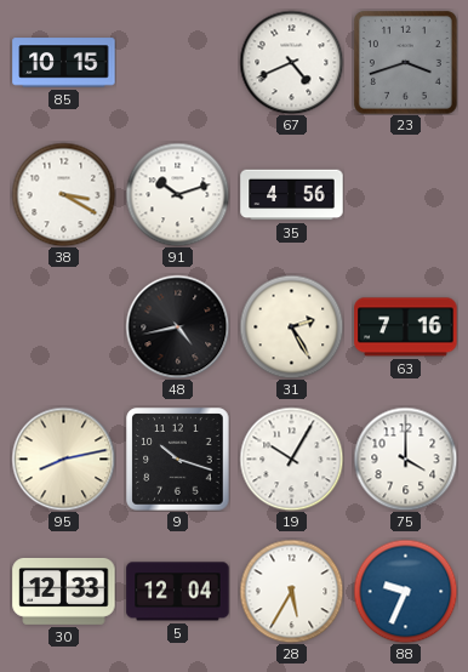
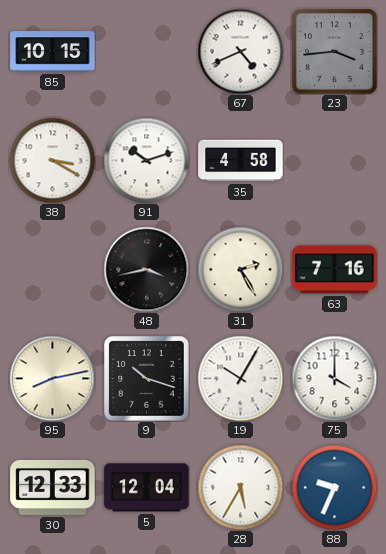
23: 3:42 -> 3:44
35: 4:56 -> 4:58
48: 4:43 -> 3:43
